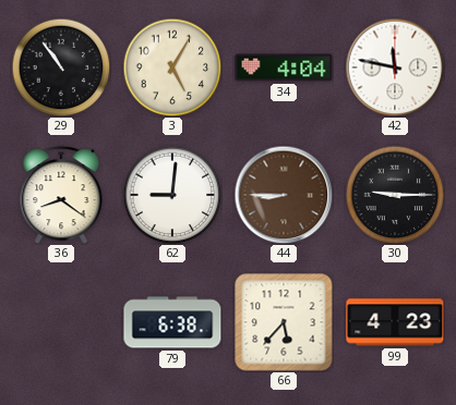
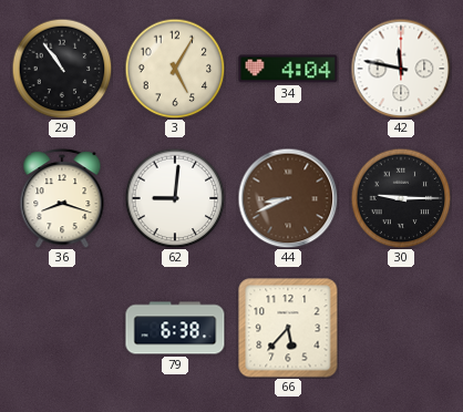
36: 8:21 -> 8:18
44: 8:45 -> 8:41
99: 4:23 -> none
